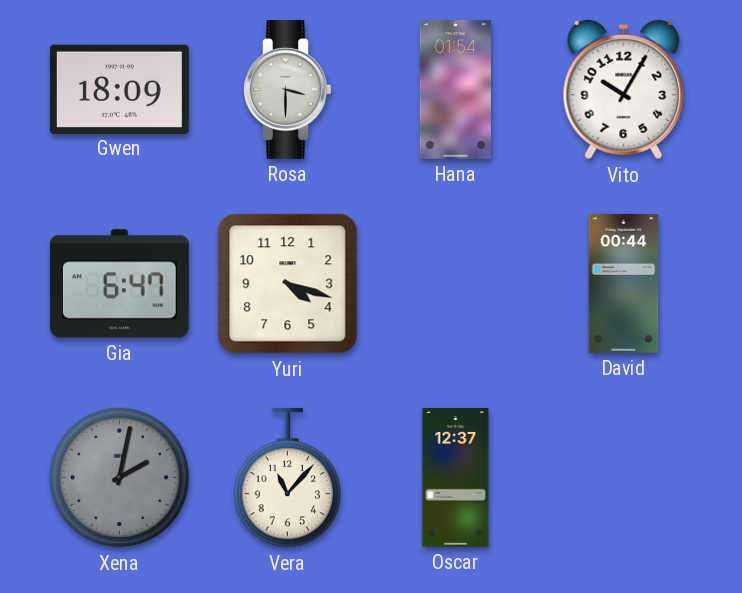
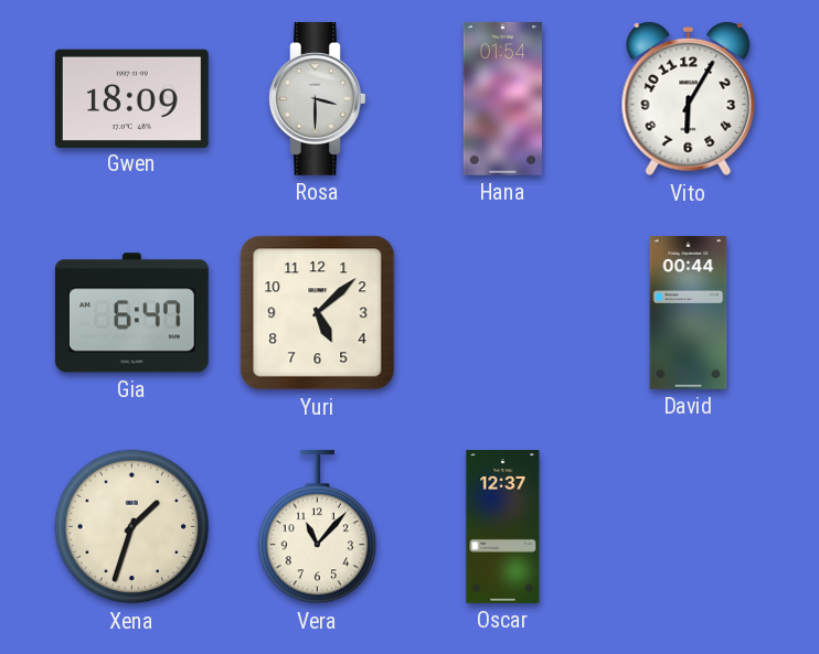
Vito: 10:05 -> 6:05
Yuri: 4:18 -> 5:08
Xena: 2:02 -> 1:33
Xena dial: grey -> cream
